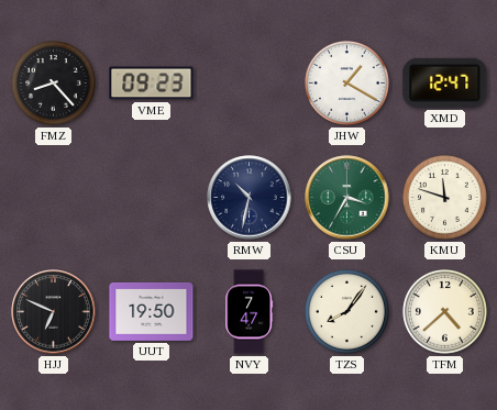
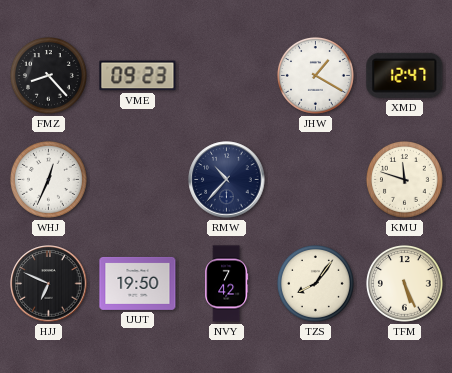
WHJ: none -> 12:34
RMW: 10:32 -> 10:37
CSU: 3:35 -> none
NVY: 7:47 -> 7:42
TFM: 4:38 -> 5:26
